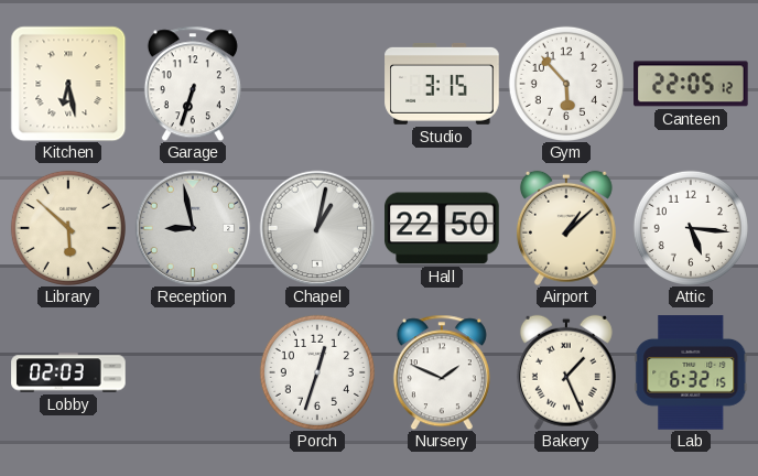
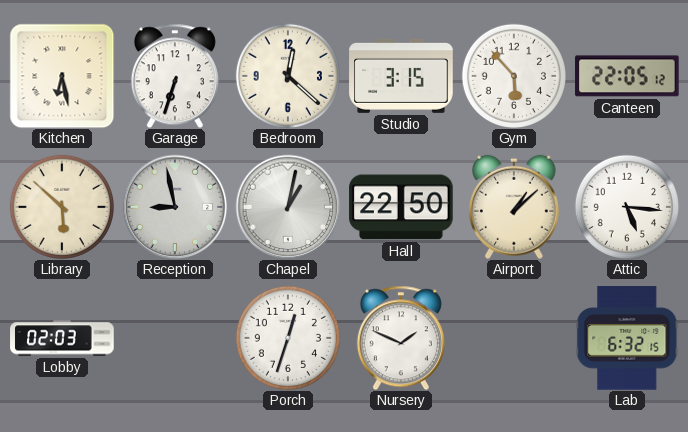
Bedroom: none -> 12:22
Bakery: 1:26 -> none
